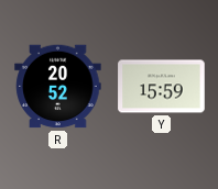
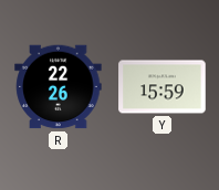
R: 20:52 -> 22:26
